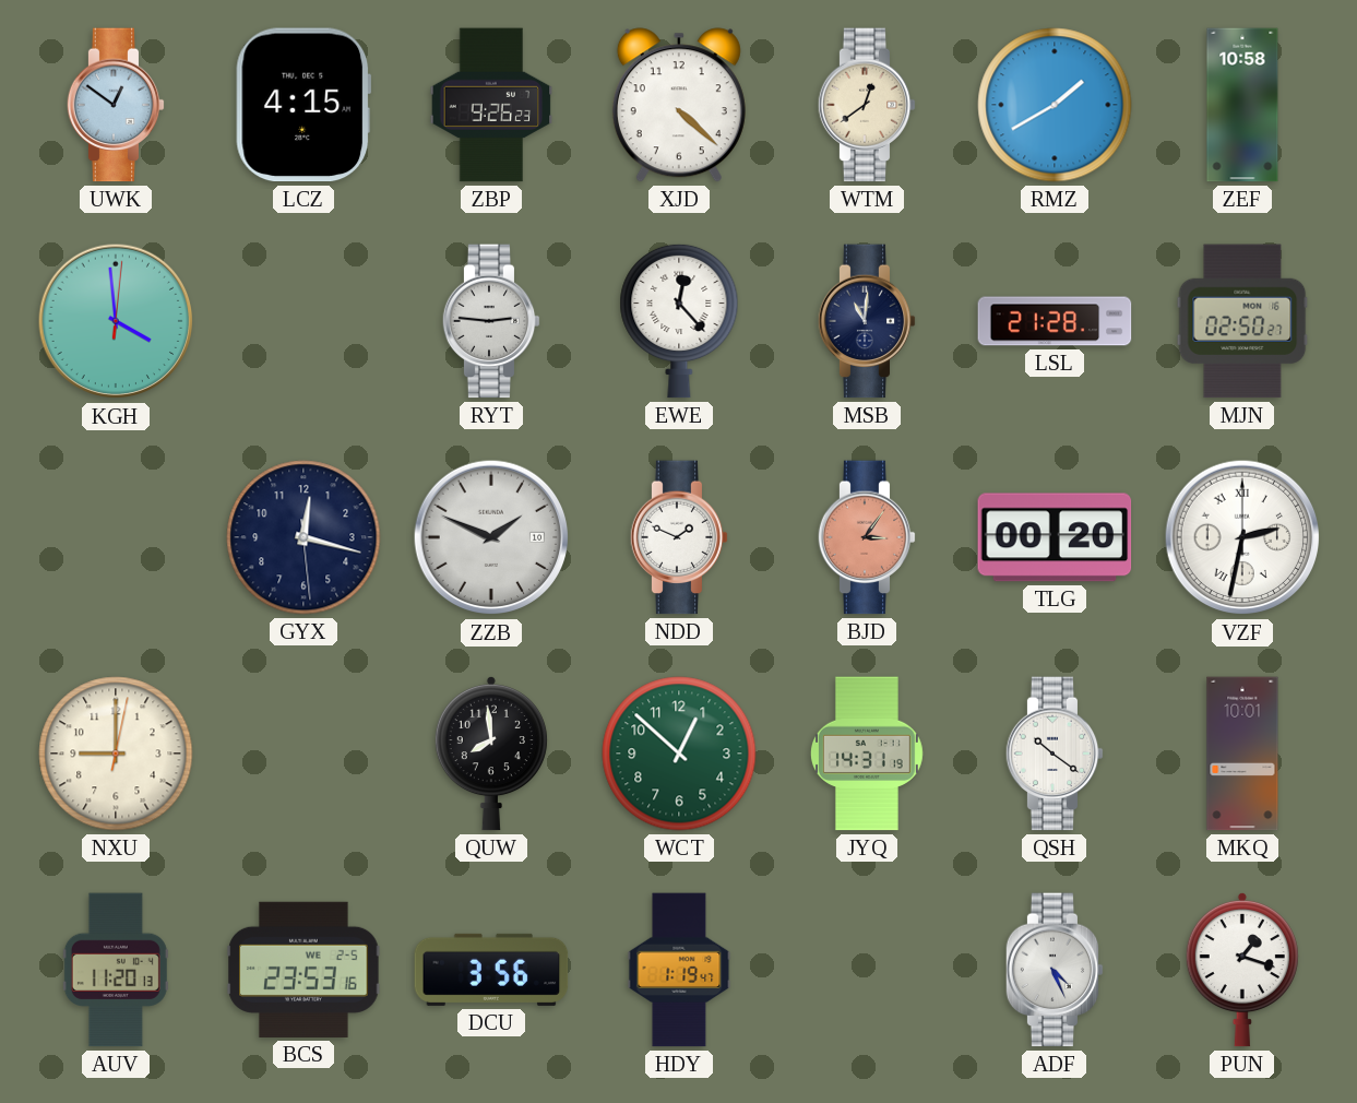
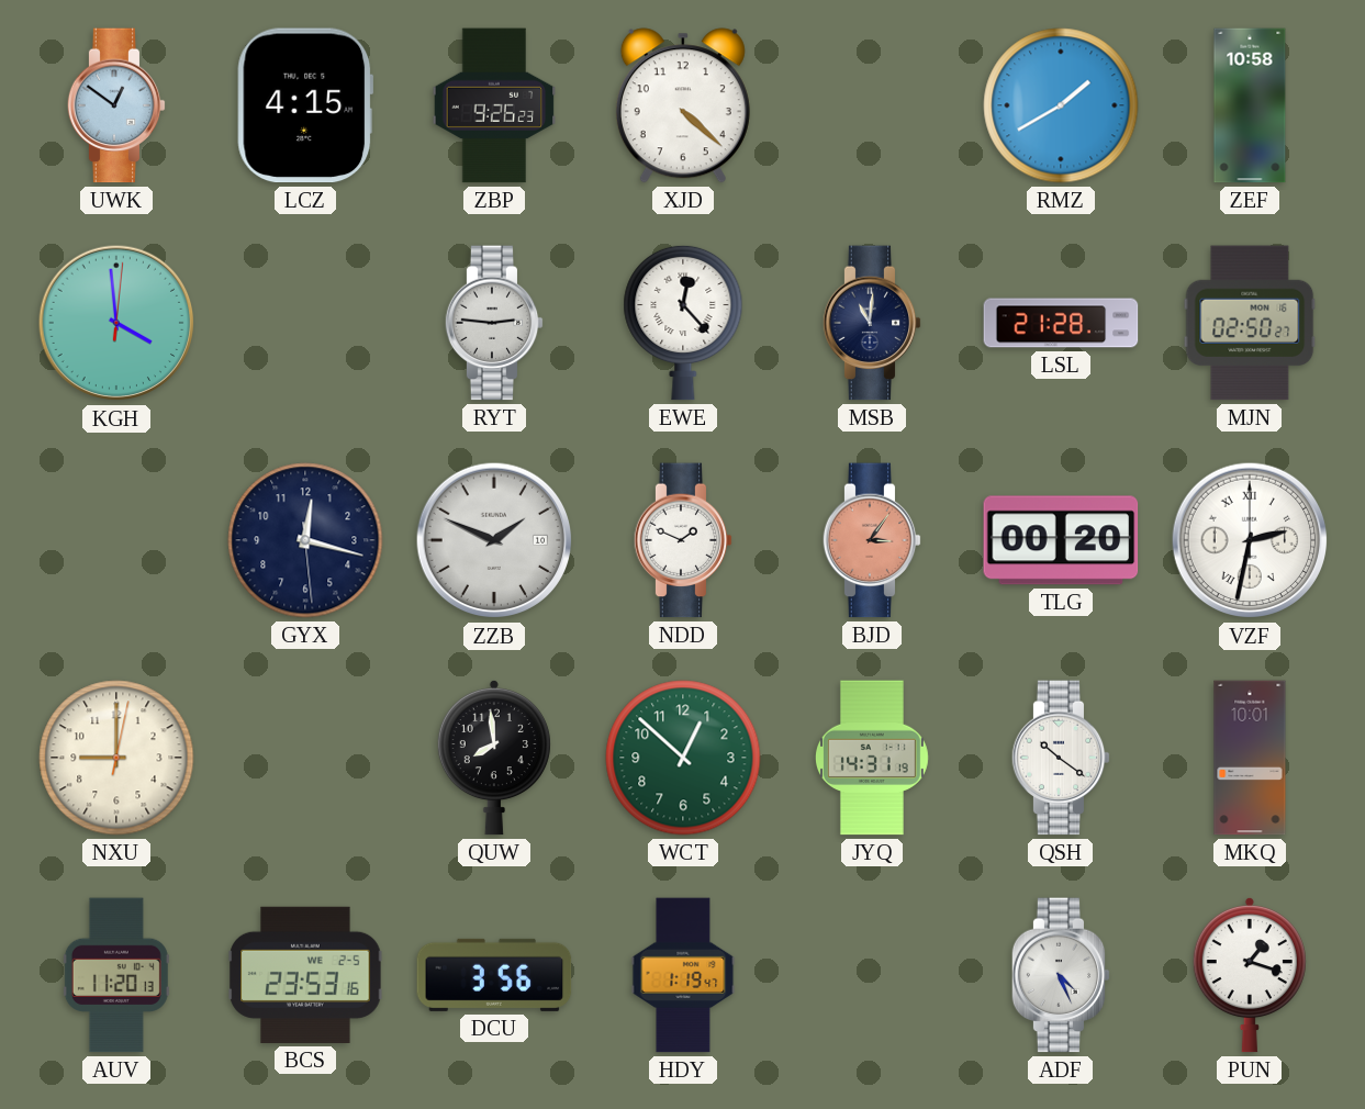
WTM: 12:39 -> none
